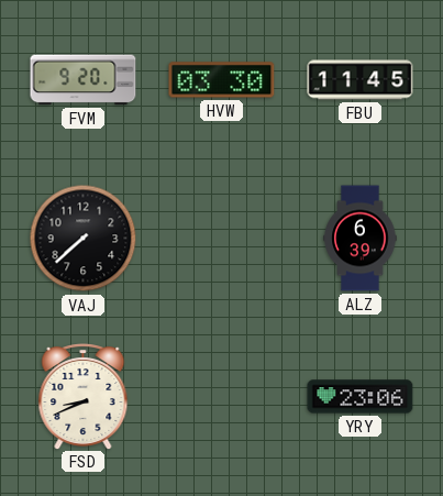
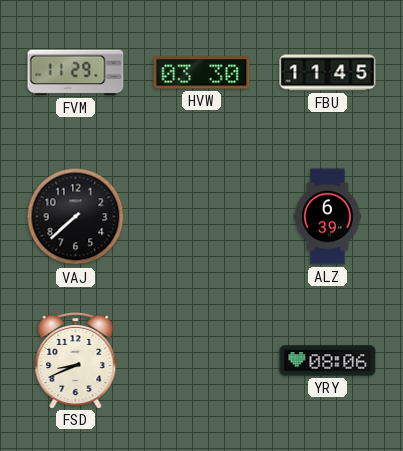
FVM: 9:20 -> 11:29
YRY: 23:06 -> 08:06
